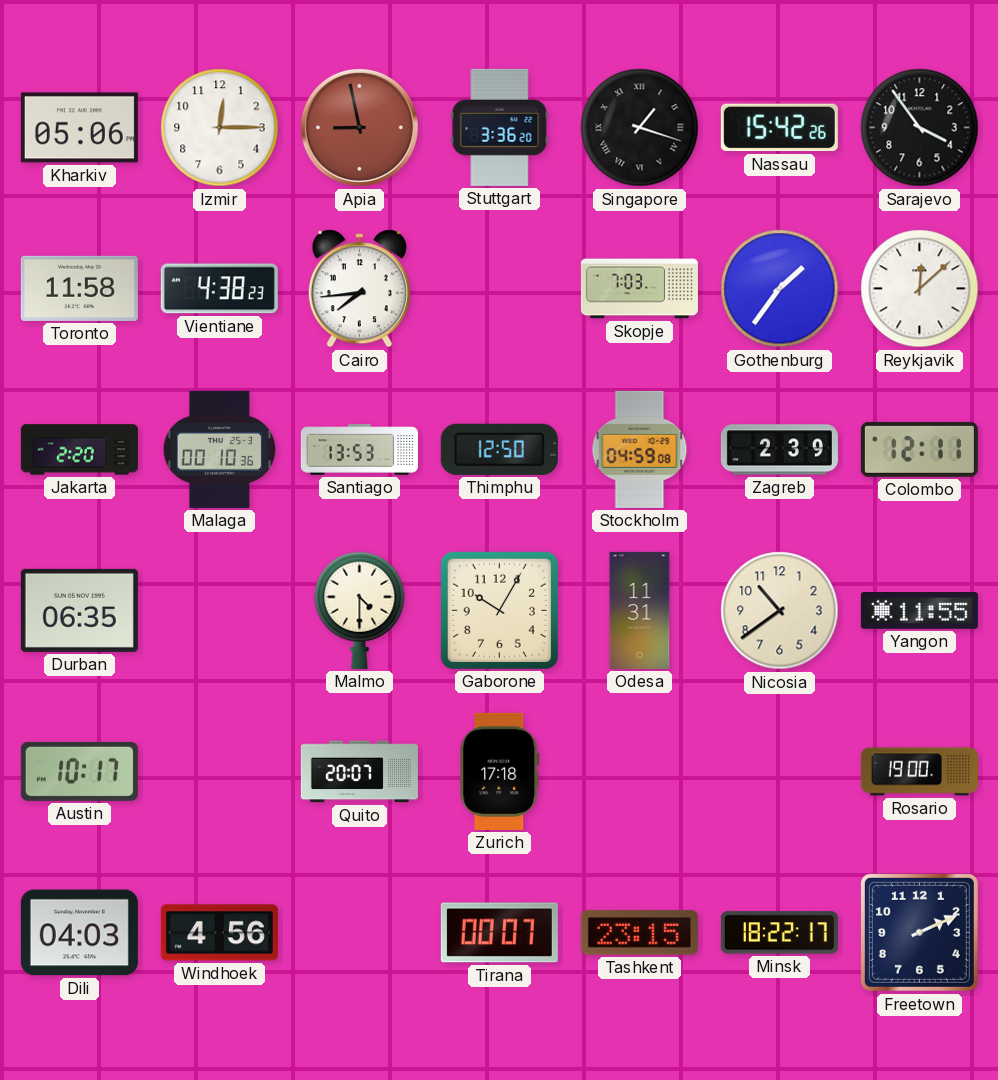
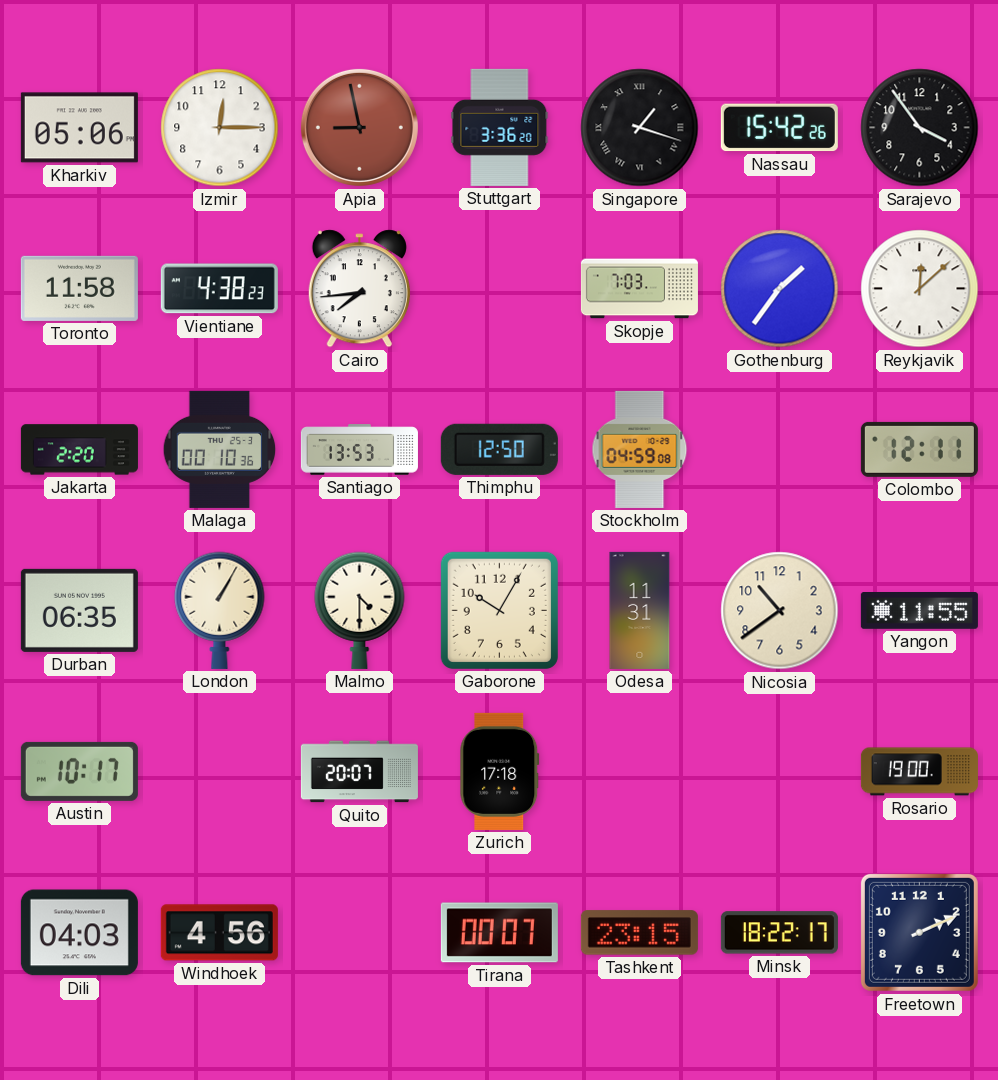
Zagreb: 2:39 -> none
London: none -> 1:05
